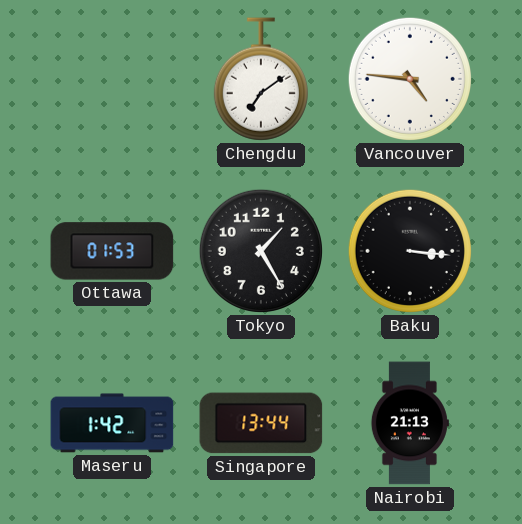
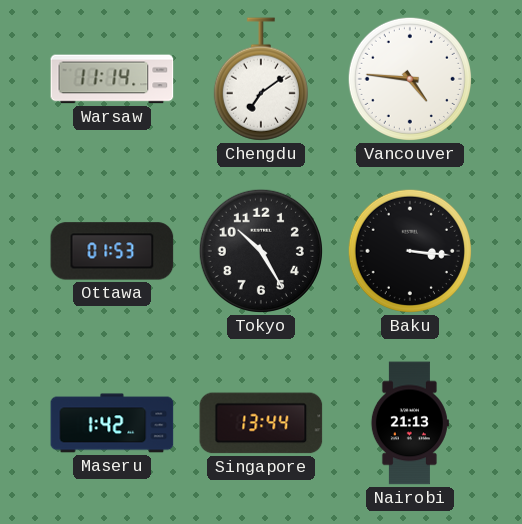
Warsaw: none -> 11:14
Tokyo: 1:25 -> 10:25
